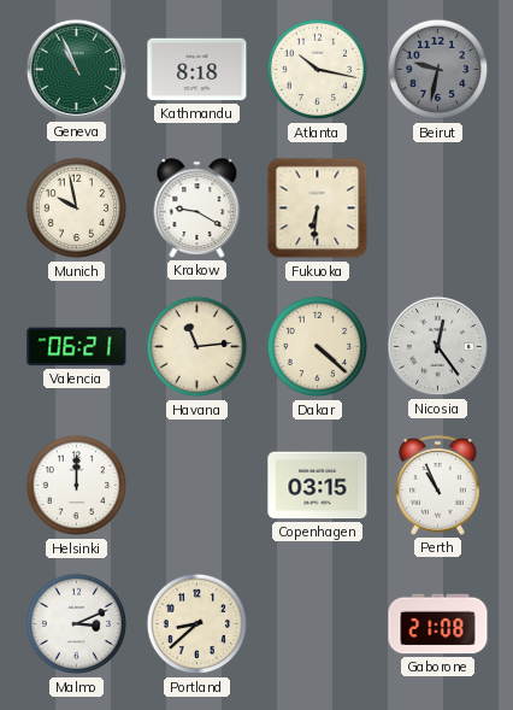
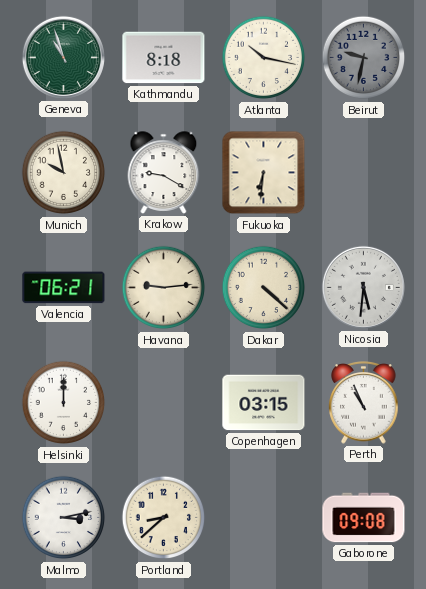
Geneva: 10:56 -> 10:57
Havana: 11:14 -> 9:14
Nicosia: 12:24 -> 5:31
Malmo: 3:11 -> 3:13
Gaborone: 21:08 -> 09:08
